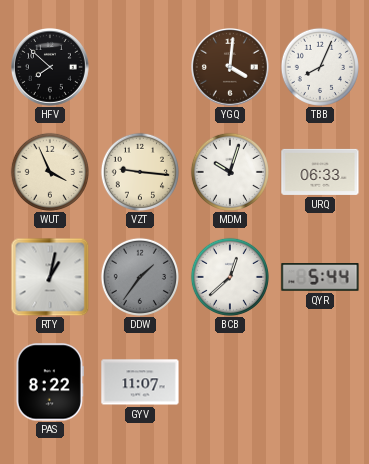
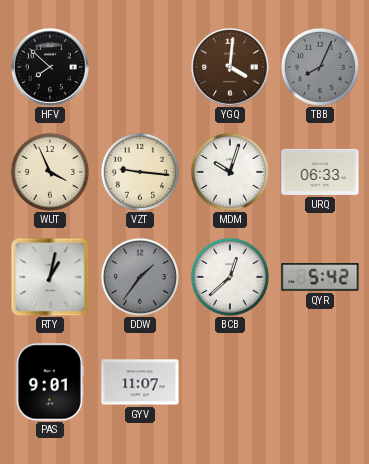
TBB dial: white -> grey
QYR: 5:44 -> 5:42
PAS: 8:22 -> 9:01
